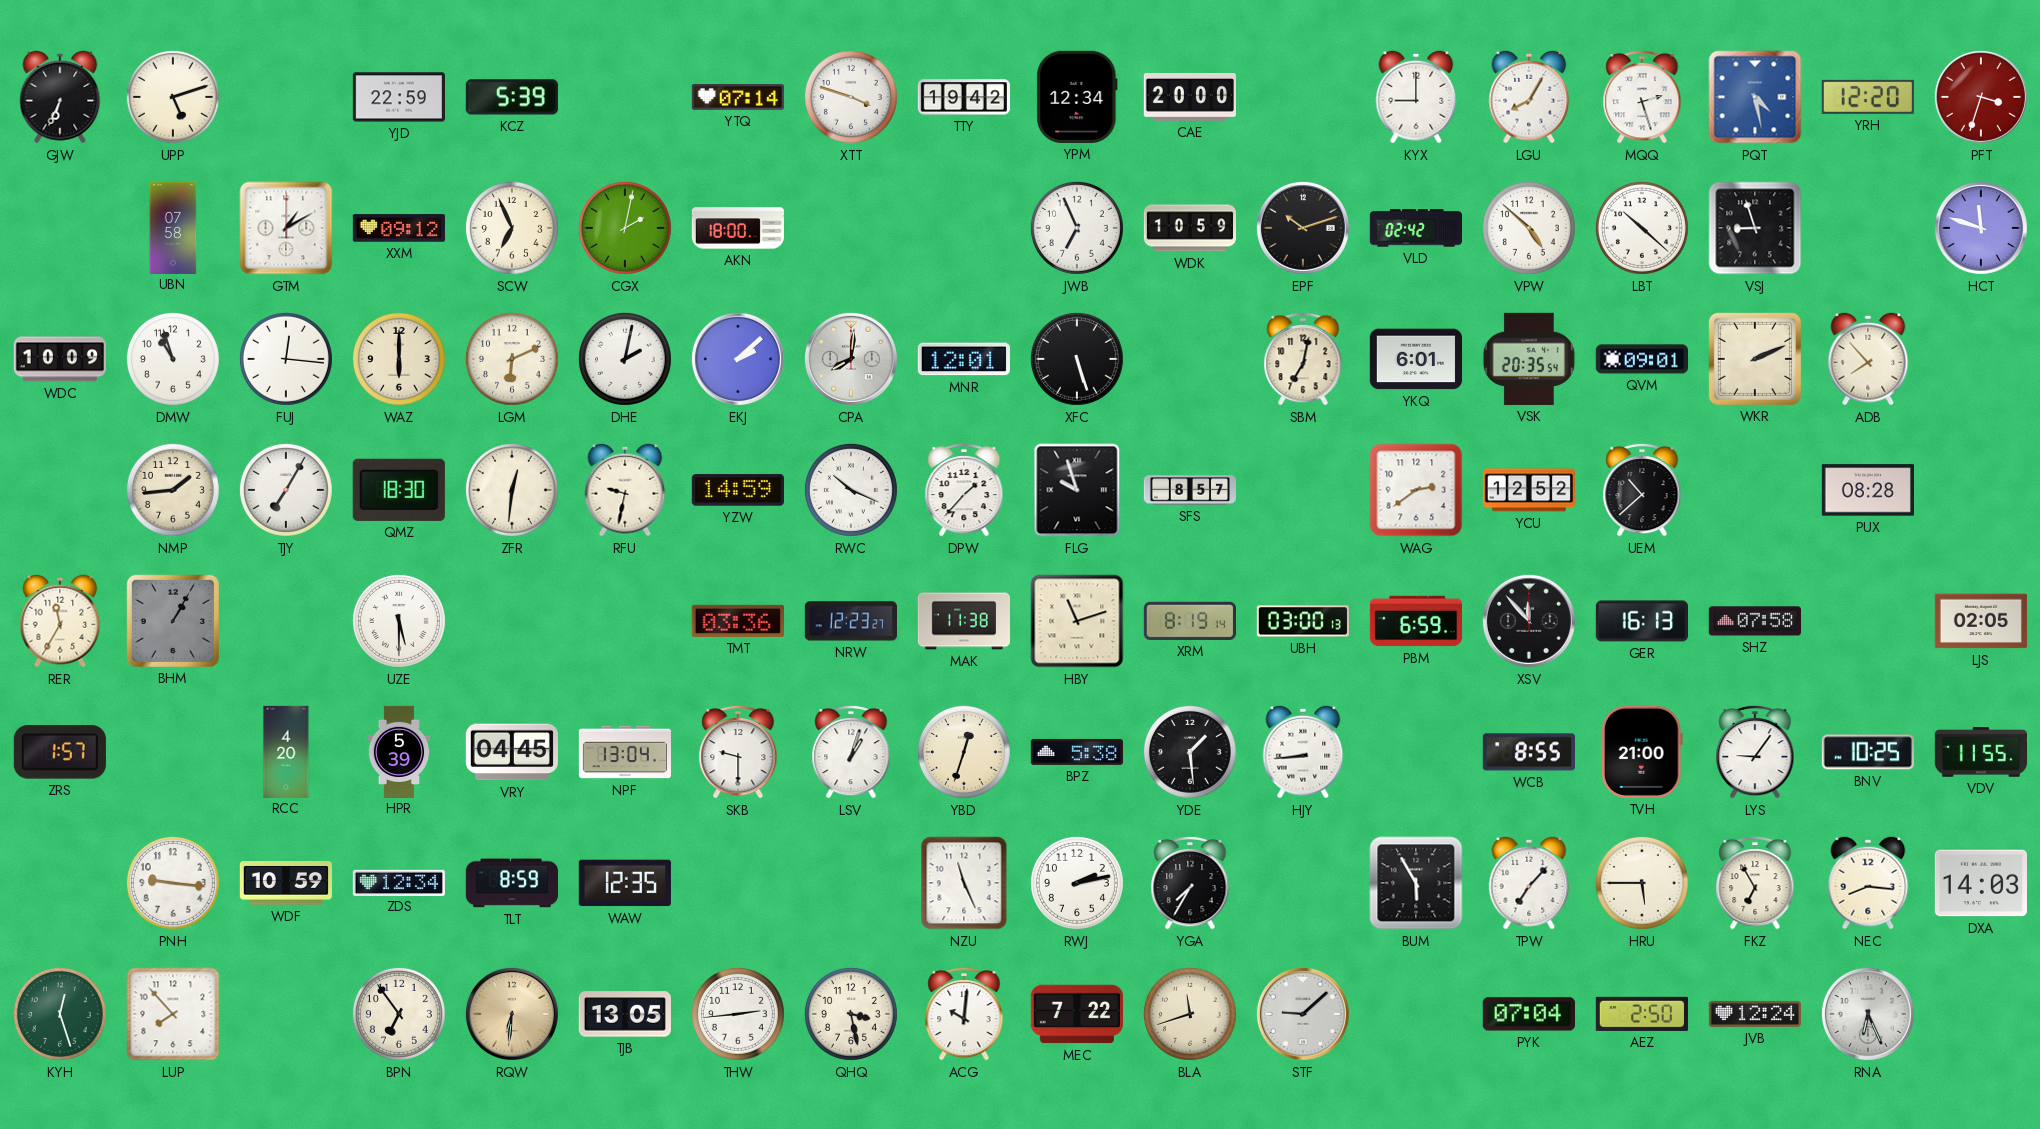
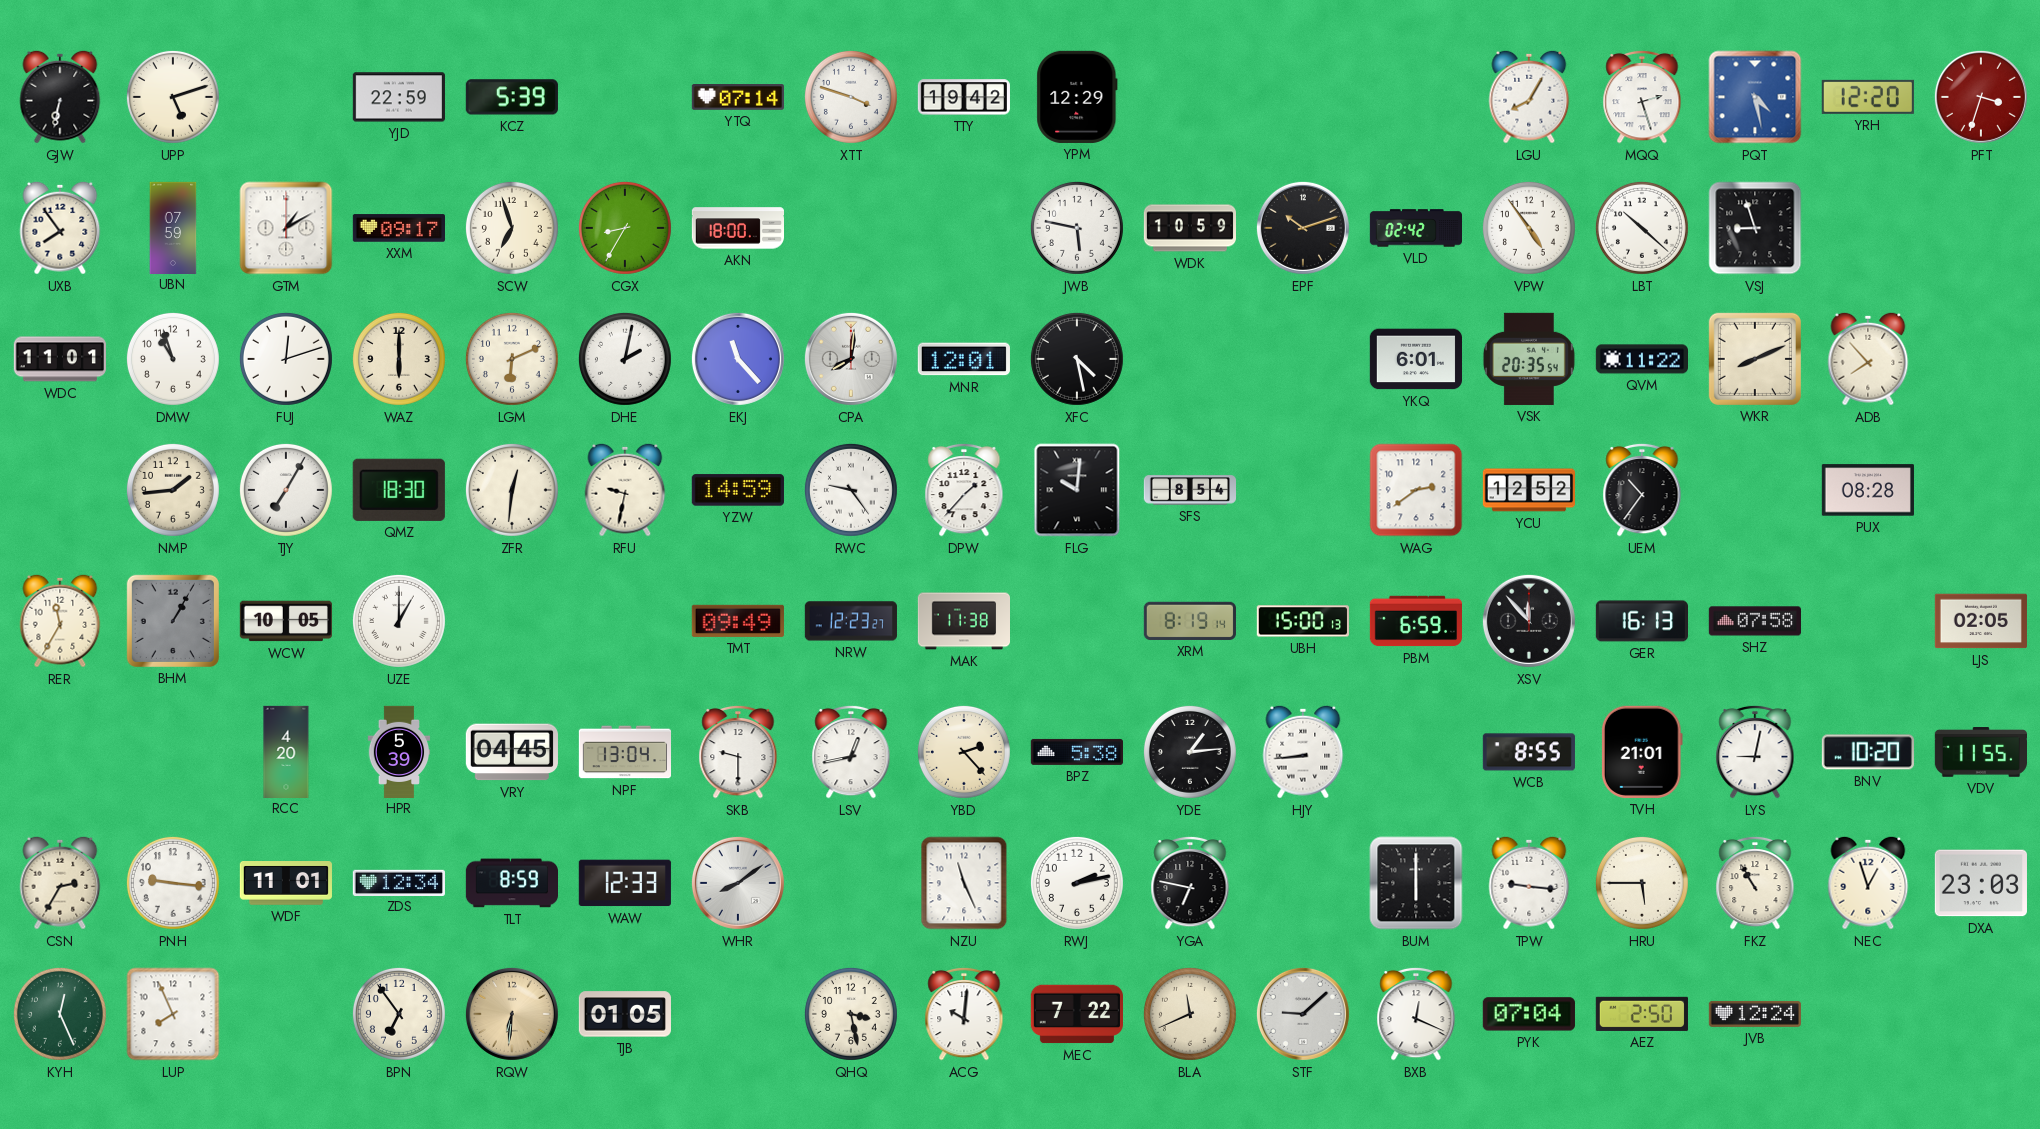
GJW: 6:34 -> 6:32
YPM: 12:34 -> 12:29
CAE: 20:00 -> none
KYX: 9:00 -> none
UXB: none -> 7:54
UBN: 07:58 -> 07:59
XXM: 09:12 -> 09:17
SCW: 6:56 -> 6:57
CGX: 2:02 -> 8:35
JWB: 6:56 -> 5:47
VPW: 4:52 -> 4:54
HCT: 11:48 -> none
WDC: 10:09 -> 11:01
FUJ: 12:16 -> 12:12
EKJ: 2:08 -> 11:23
XFC: 5:27 -> 4:28
SBM: 7:02 -> none
QVM: 09:01 -> 11:22
WKR: 2:11 -> 8:11
RWC: 10:19 -> 9:24
FLG: 9:57 -> 10:01
SFS: 8:57 -> 8:54
UEM: 10:38 -> 10:36
WCW: none -> 10:05
UZE: 5:30 -> 1:00
TMT: 03:36 -> 09:49
HBY: 11:12 -> none
UBH: 03:00 -> 15:00
ZRS: 1:57 -> none
LSV: 1:03 -> 12:43
YBD: 12:33 -> 2:23
YDE: 1:29 -> 1:14
TVH: 21:00 -> 21:01
LYS: 9:06 -> 9:02
BNV: 10:25 -> 10:20
CSN: none -> 2:35
WDF: 10:59 -> 11:01
WAW: 12:35 -> 12:33
WHR: none -> 8:09
YGA: 7:35 -> 6:47
BUM: 5:55 -> 6:00
TPW: 7:07 -> 9:16
FKZ: 6:55 -> 10:55
NEC: 8:16 -> 12:57
DXA: 14:03 -> 23:03
KYH: 12:27 -> 12:26
LUP: 7:53 -> 7:56
TJB: 13:05 -> 01:05
THW: 2:44 -> none
BLA: 11:42 -> 11:41
BXB: none -> 12:19
RNA: 6:26 -> none
